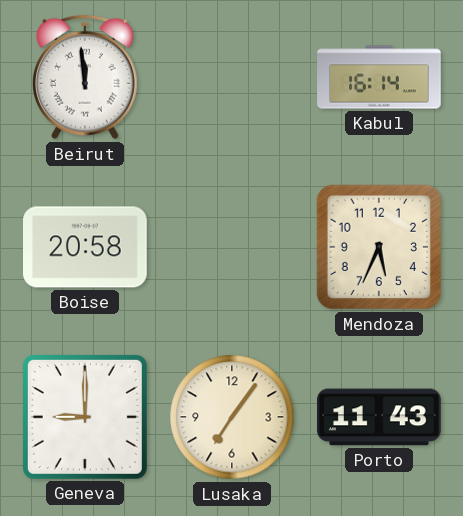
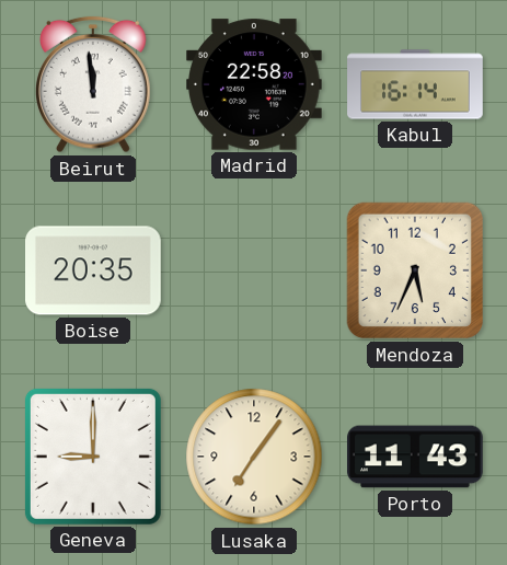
Madrid: none -> 22:58
Boise: 20:58 -> 20:35
